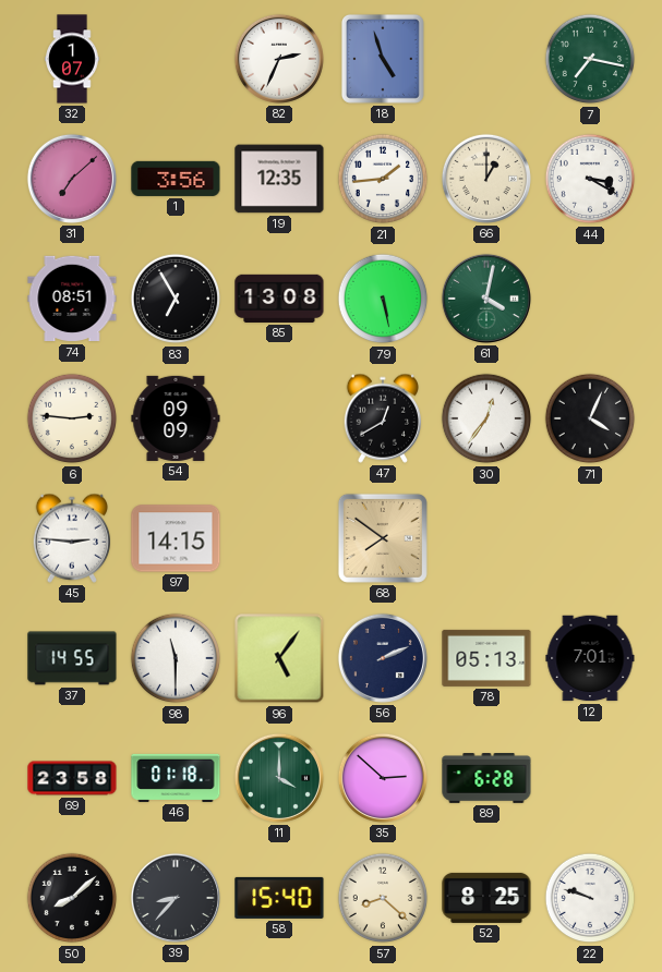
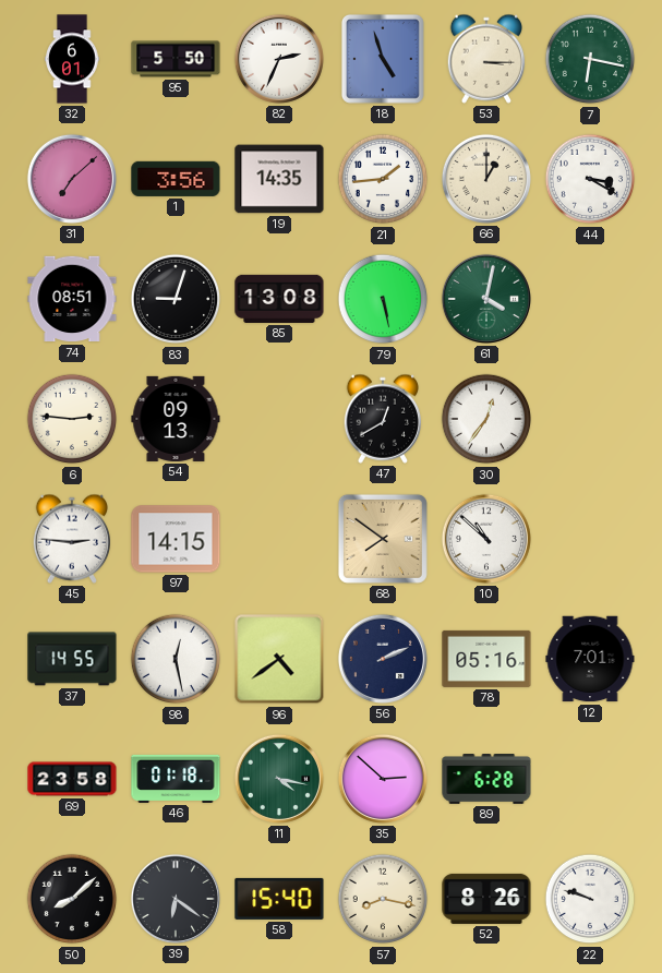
32: 1:07 -> 6:01
95: none -> 5:50
53: none -> 3:15
7: 7:17 -> 6:17
19: 12:35 -> 14:35
83: 6:55 -> 9:03
54: 09:09 -> 09:13
71: 4:04 -> none
10: none -> 10:52
98: 11:30 -> 12:28
96: 5:06 -> 4:39
78: 05:13 -> 05:16
11: 4:00 -> 4:17
39: 8:37 -> 6:21
57: 8:22 -> 8:17
52: 8:25 -> 8:26
